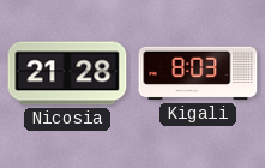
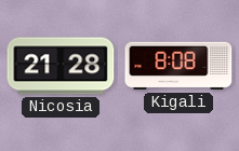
Kigali: 8:03 -> 8:08
